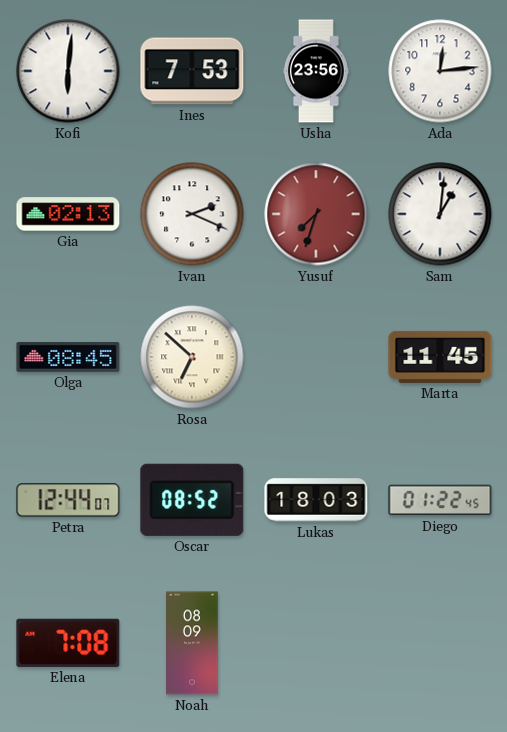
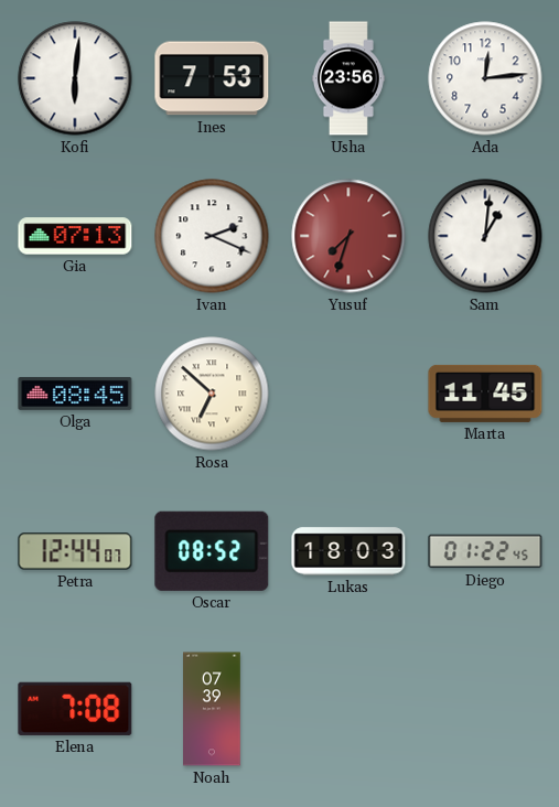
Gia: 02:13 -> 07:13
Noah: 08:09 -> 07:39
